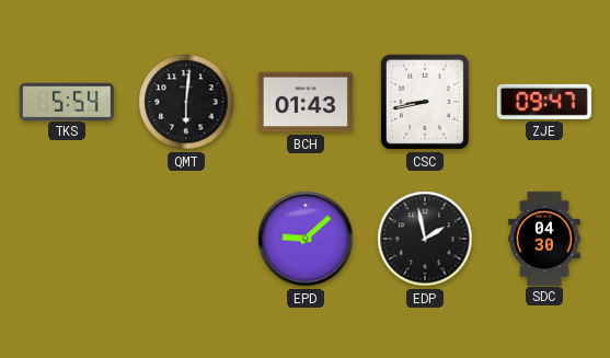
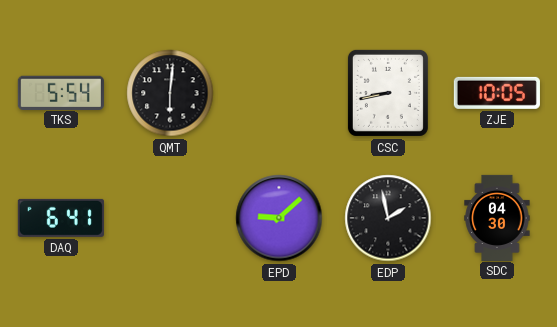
BCH: 01:43 -> none
ZJE: 09:47 -> 10:05
DAQ: none -> 6:41
